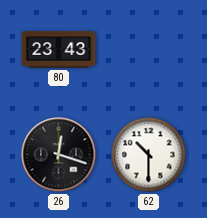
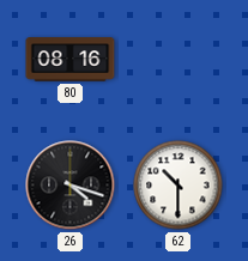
80: 23:43 -> 08:16
26: 12:18 -> 4:18
